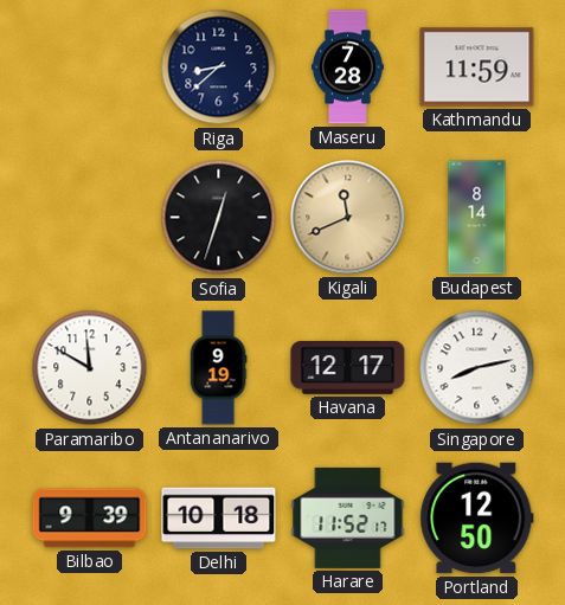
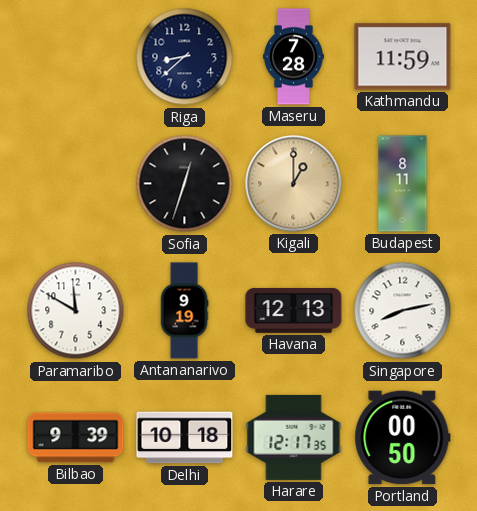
Kigali: 11:41 -> 1:00
Budapest: 8:14 -> 8:11
Havana: 12:17 -> 12:13
Harare: 11:52 -> 12:17
Portland: 12:50 -> 00:50
